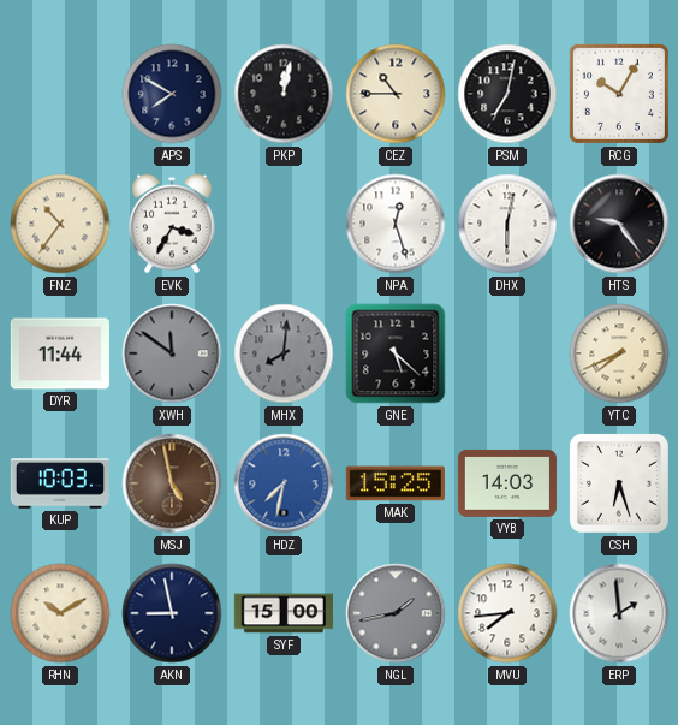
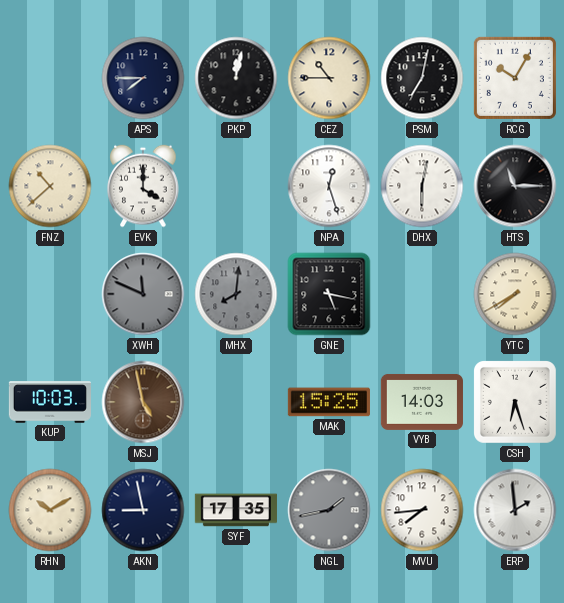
APS: 7:50 -> 7:45
FNZ: 10:36 -> 10:38
EVK: 3:35 -> 4:00
HTS: 9:24 -> 11:15
DYR: 11:44 -> none
XWH: 11:51 -> 11:49
GNE: 5:22 -> 5:17
YTC: 7:41 -> 7:40
HDZ: 7:32 -> none
SYF: 15:00 -> 17:35
